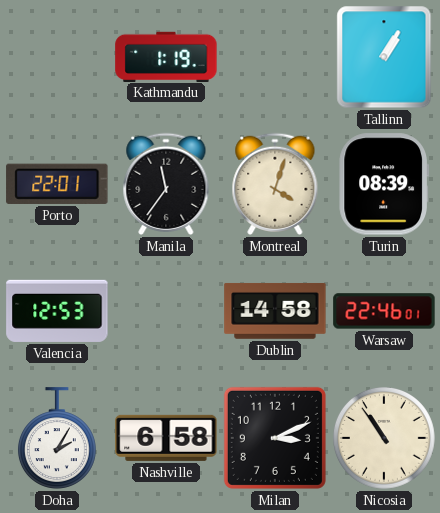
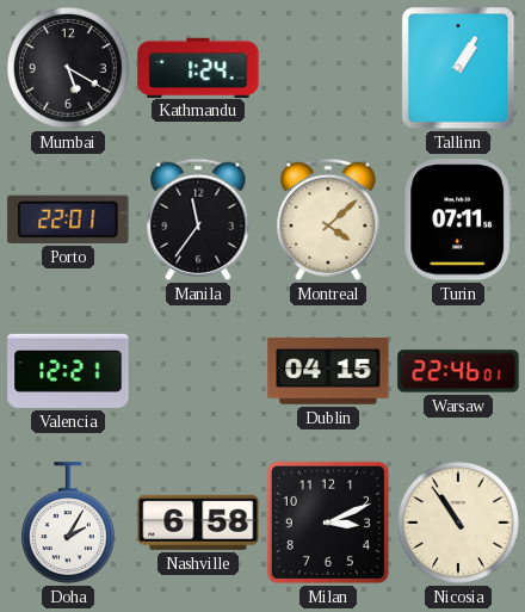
Mumbai: none -> 5:20
Kathmandu: 1:19 -> 1:24
Montreal: 4:03 -> 4:08
Turin: 08:39 -> 07:11
Valencia: 12:53 -> 12:21
Dublin: 14:58 -> 04:15
